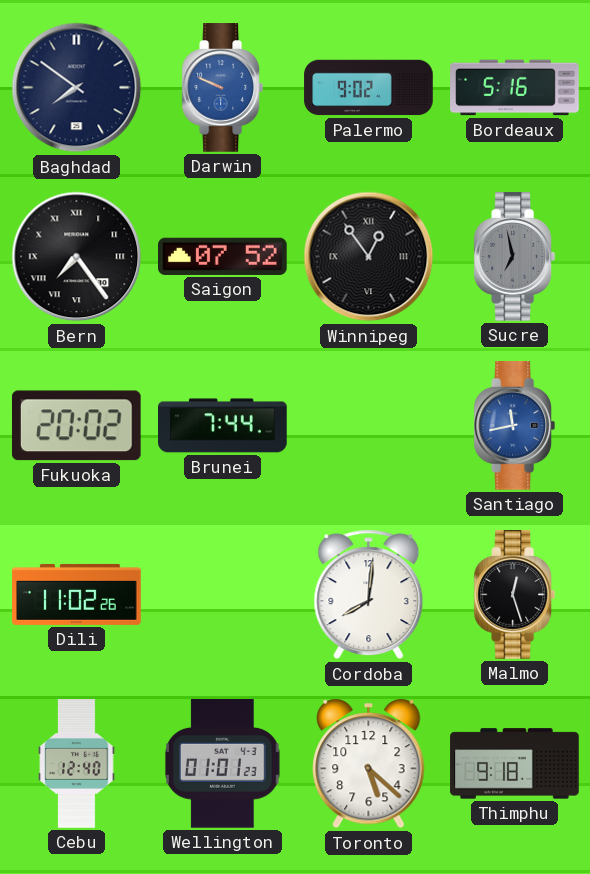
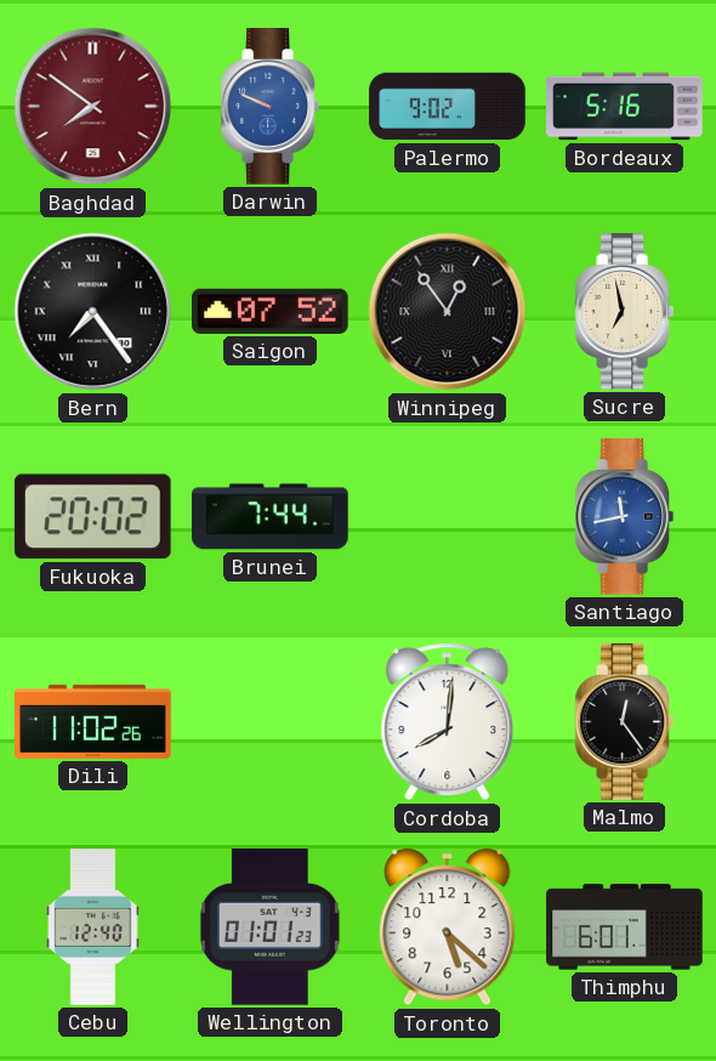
Baghdad dial: navy -> burgundy
Sucre dial: grey -> cream
Malmo: 12:27 -> 12:24
Thimphu: 9:18 -> 6:01
